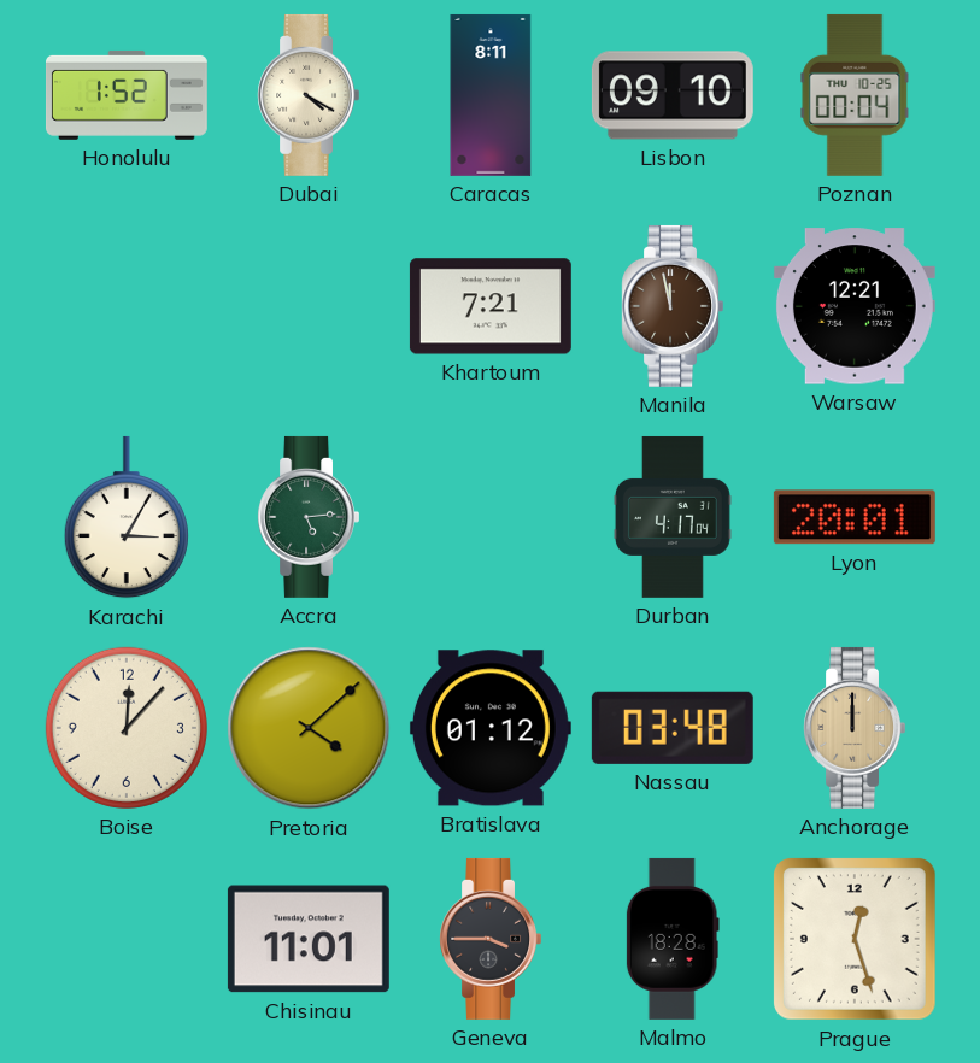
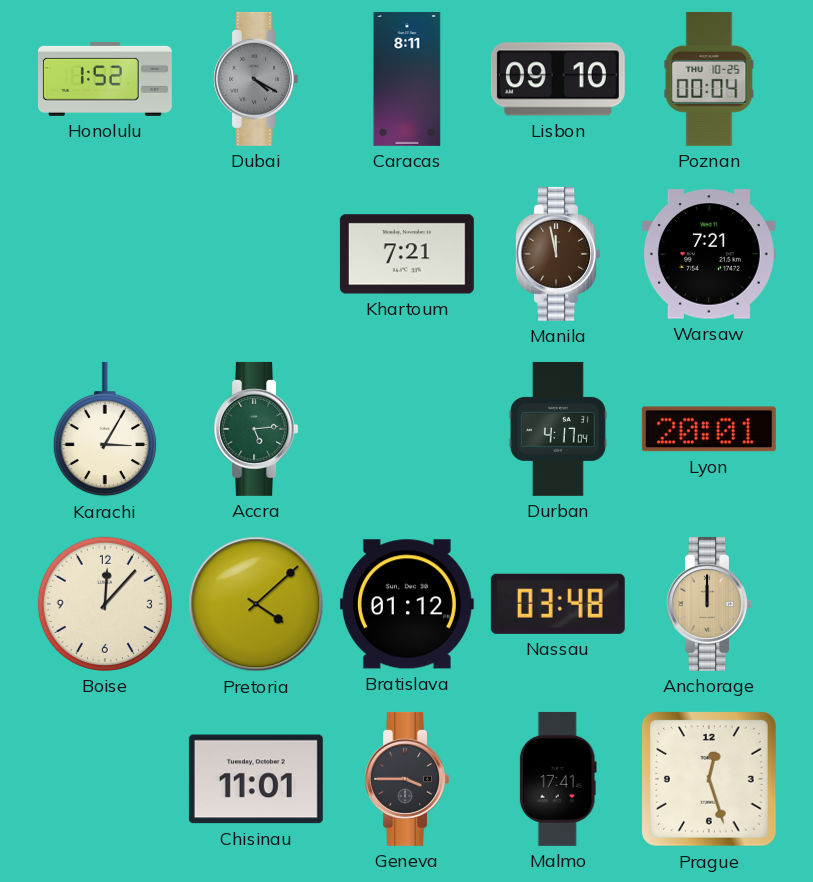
Dubai dial: cream -> grey
Warsaw: 12:21 -> 7:21
Malmo: 18:28 -> 17:41
